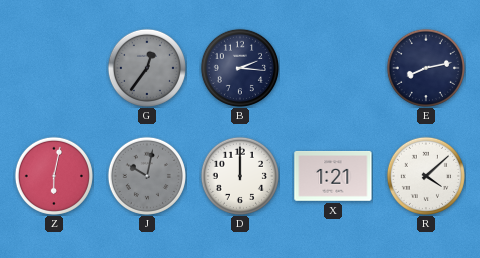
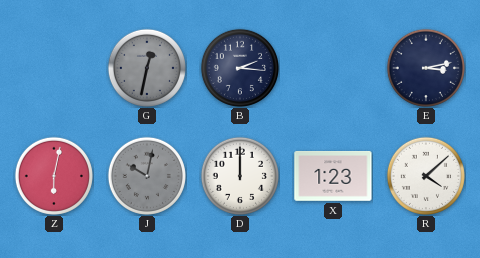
G: 12:36 -> 12:32
E: 8:13 -> 3:13
X: 1:21 -> 1:23
